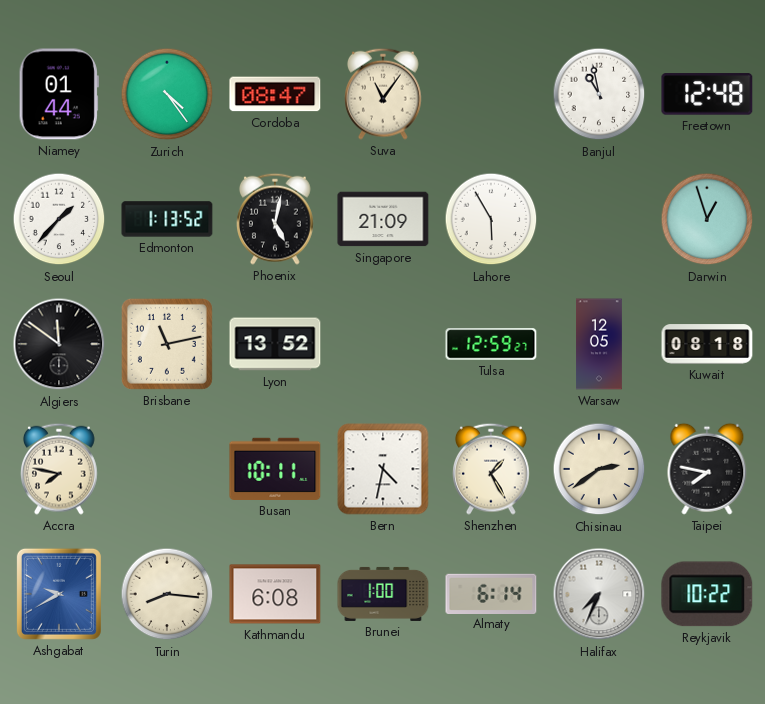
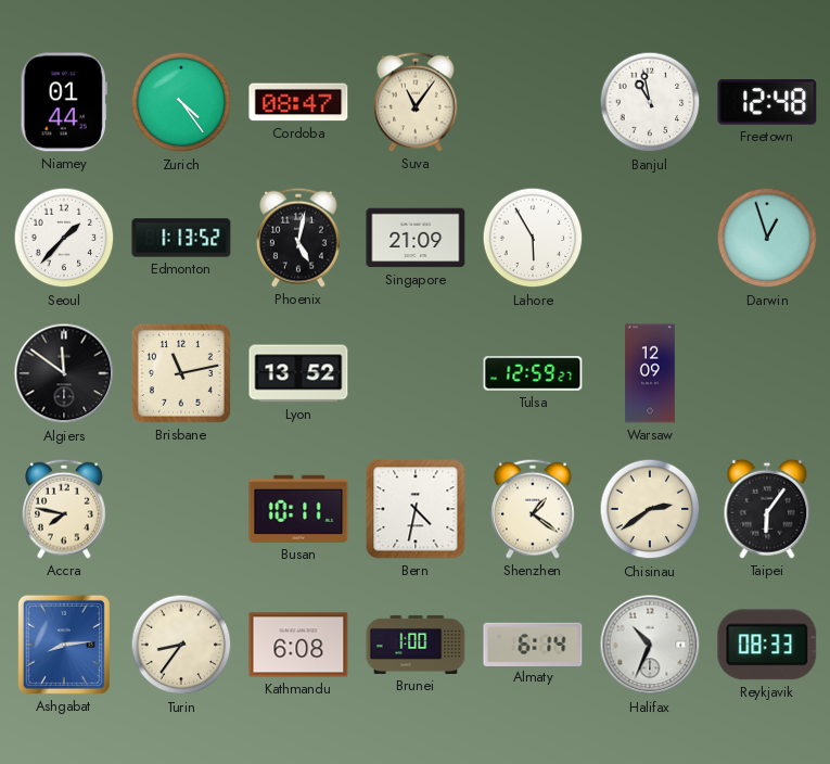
Warsaw: 12:05 -> 12:09
Kuwait: 08:18 -> none
Shenzhen: 1:25 -> 1:21
Taipei: 7:47 -> 6:06
Ashgabat: 9:40 -> 8:14
Turin: 8:16 -> 8:36
Halifax: 7:34 -> 10:34
Reykjavik: 10:22 -> 08:33
